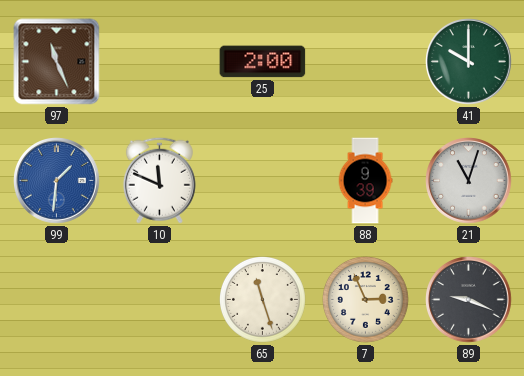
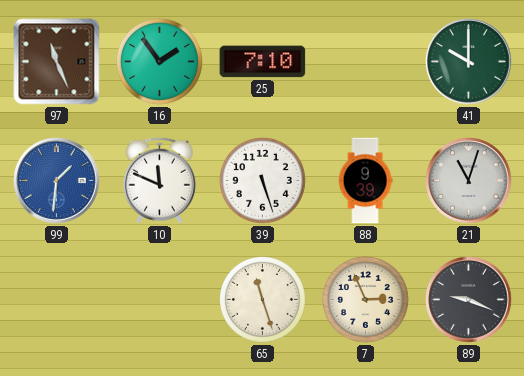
16: none -> 1:54
25: 2:00 -> 7:10
39: none -> 5:27
